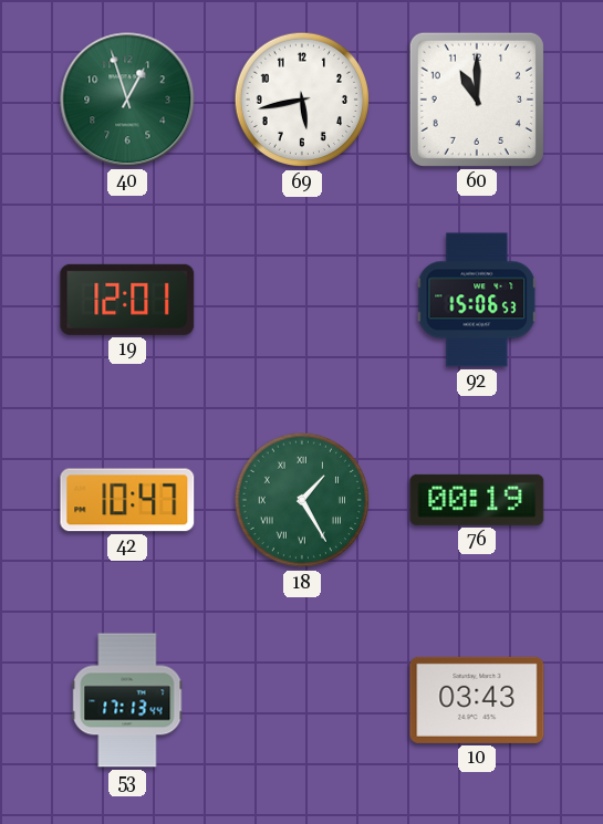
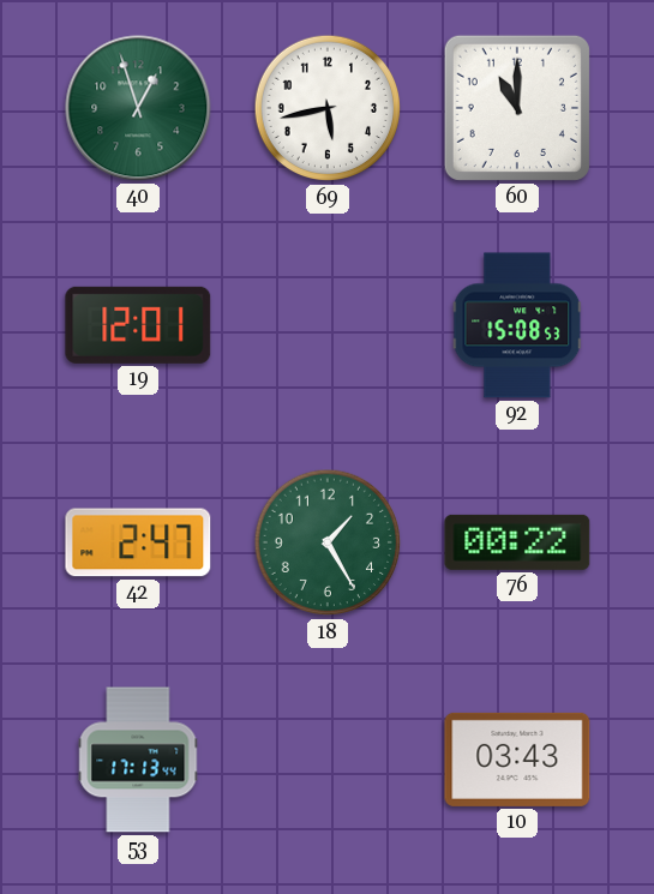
92: 15:06 -> 15:08
42: 10:47 -> 2:47
18 numerals: Roman -> Arabic
76: 00:19 -> 00:22
